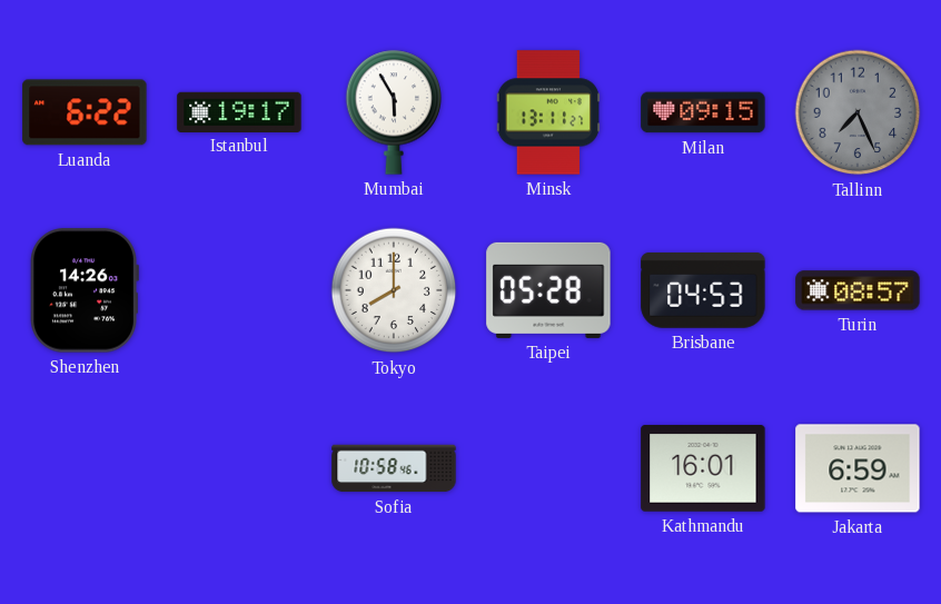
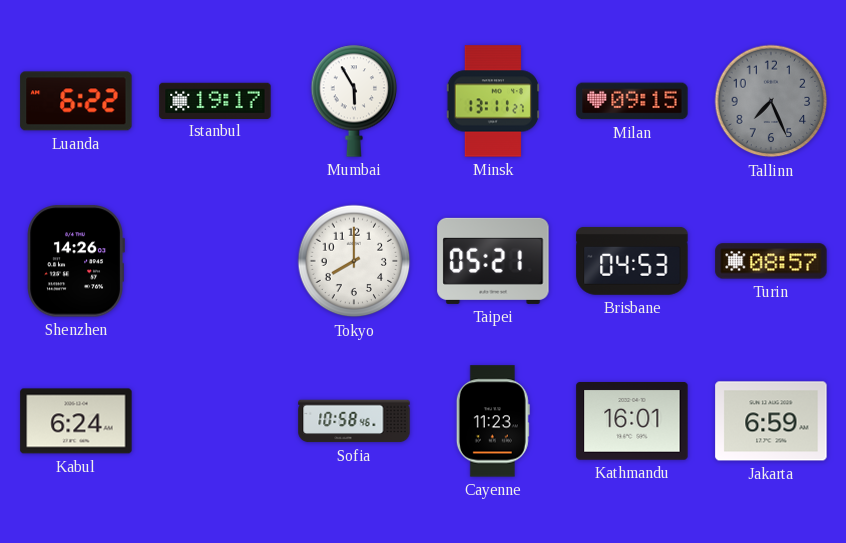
Taipei: 05:28 -> 05:21
Kabul: none -> 6:24
Cayenne: none -> 11:23
